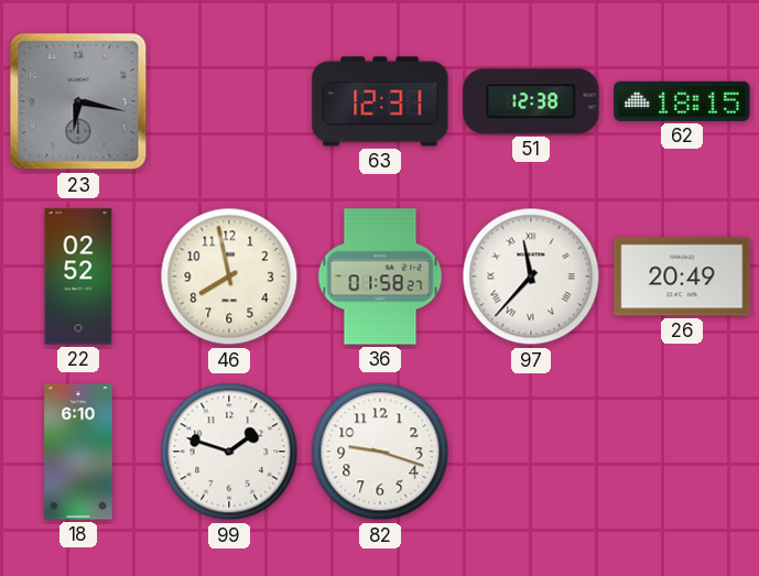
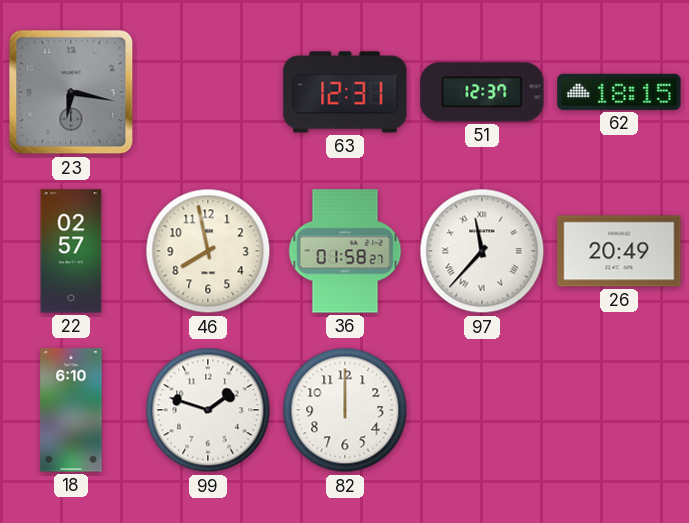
51: 12:38 -> 12:37
22: 02:52 -> 02:57
82: 9:18 -> 12:00
